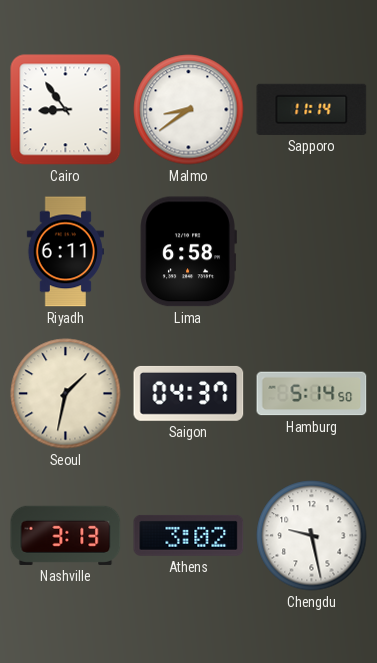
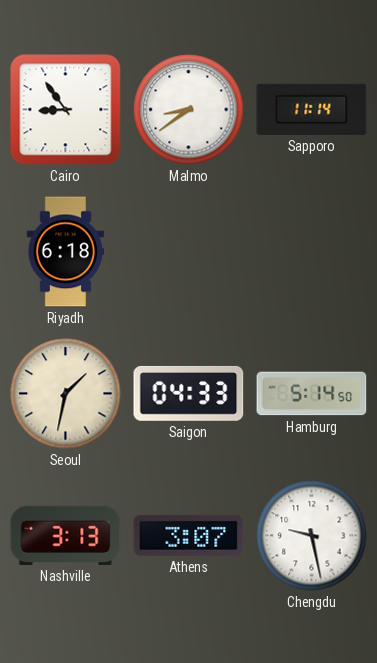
Riyadh: 6:11 -> 6:18
Lima: 6:58 -> none
Saigon: 04:37 -> 04:33
Athens: 3:02 -> 3:07
